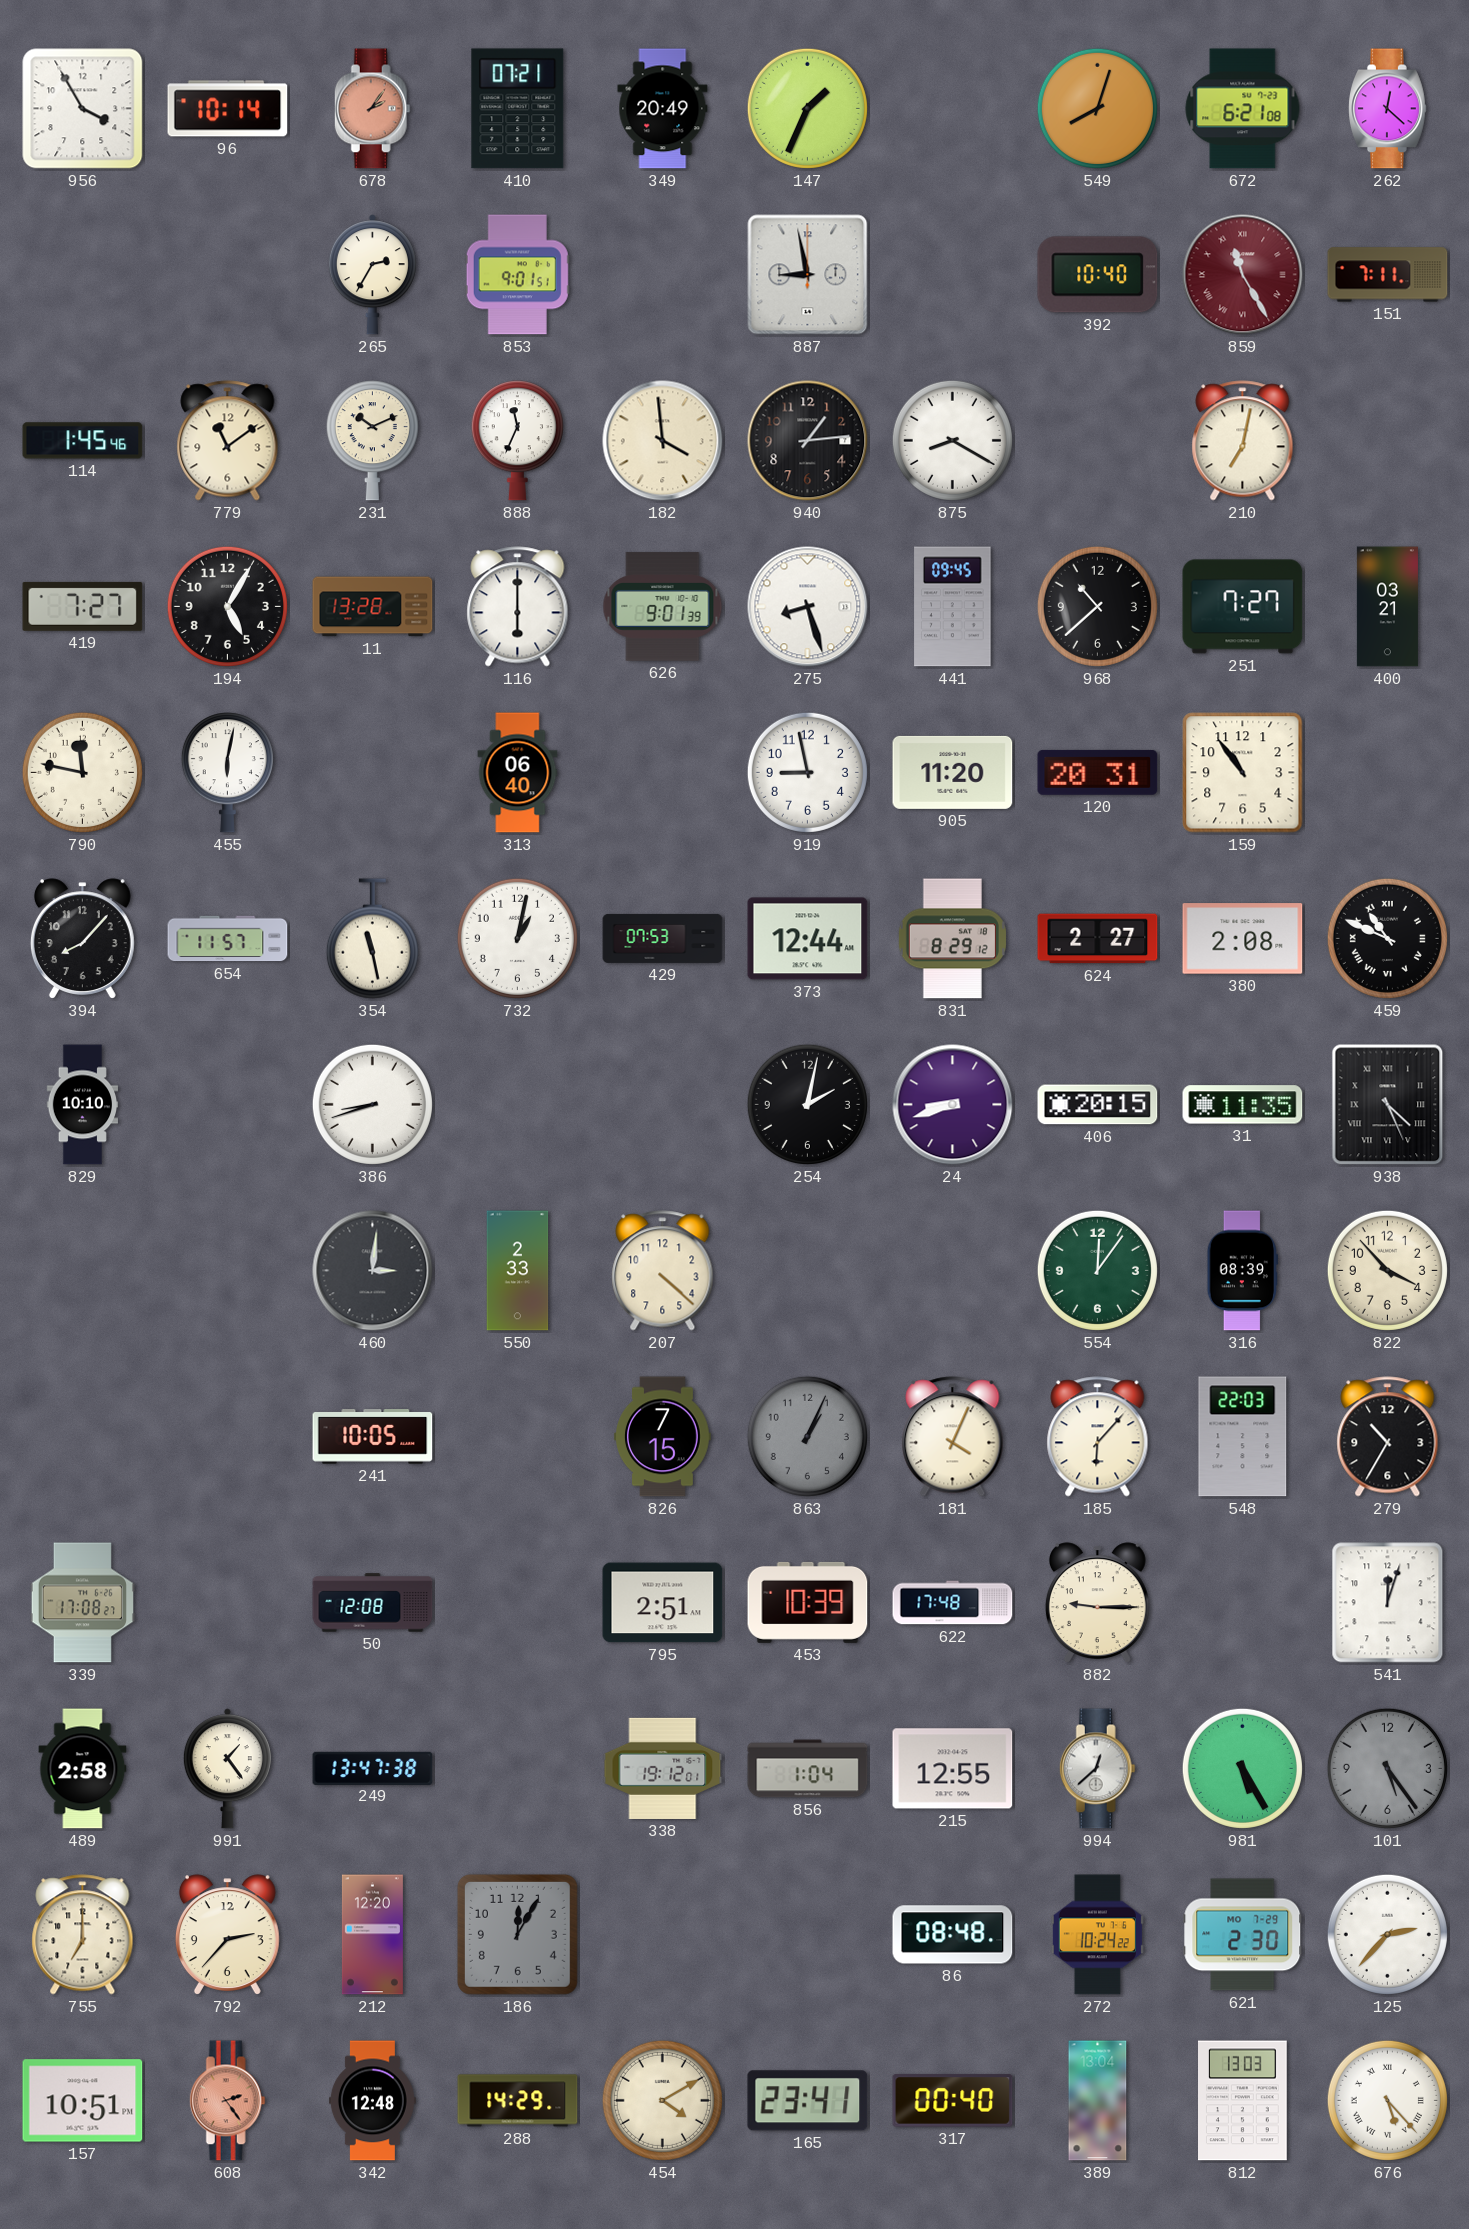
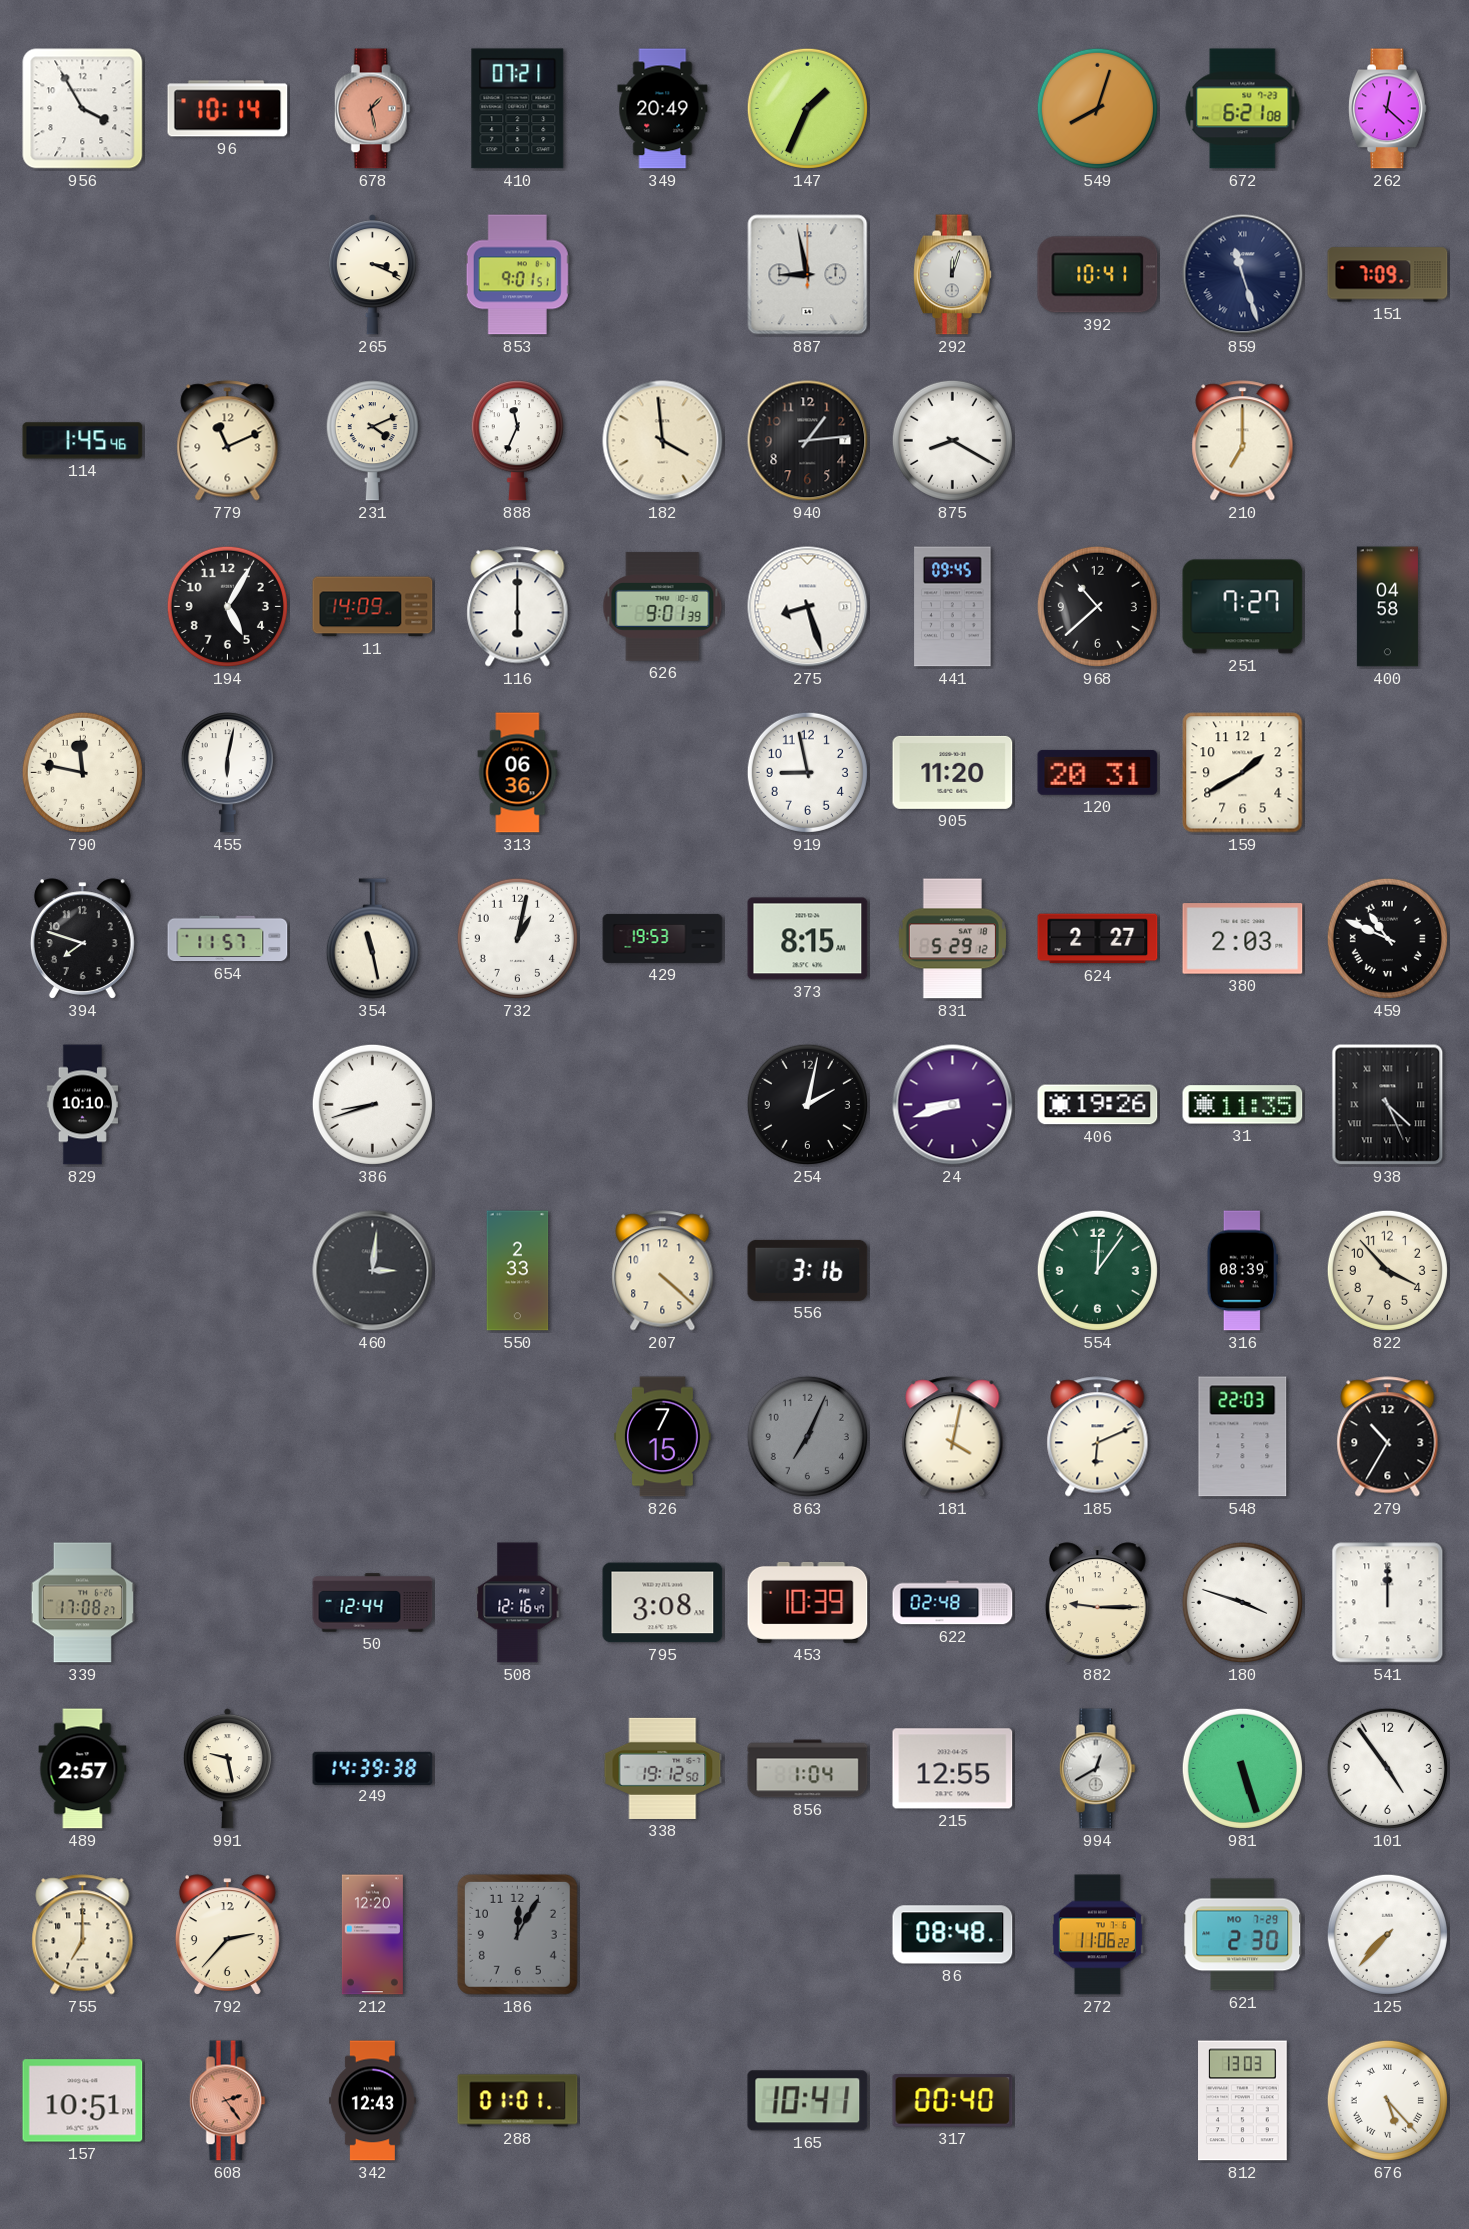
678: 2:06 -> 1:28
265: 2:35 -> 3:19
292: none -> 12:03
392: 10:40 -> 10:41
859: 11:25 -> 11:27
859 dial: burgundy -> navy
151: 7:11 -> 7:09
779: 11:09 -> 11:11
231: 10:11 -> 4:11
210: 7:02 -> 7:00
419: 7:27 -> none
11: 13:28 -> 14:09
400: 03:21 -> 04:58
313: 06:40 -> 06:36
159: 10:54 -> 1:40
394: 8:07 -> 7:48
429: 07:53 -> 19:53
373: 12:44 -> 8:15
831: 8:29 -> 5:29
380: 2:08 -> 2:03
406: 20:15 -> 19:26
556: none -> 3:16
241: 10:05 -> none
863: 1:04 -> 7:04
181: 4:04 -> 4:02
185: 6:07 -> 6:11
50: 12:08 -> 12:44
508: none -> 12:16
795: 2:51 -> 3:08
622: 17:48 -> 02:48
180: none -> 3:48
541: 12:03 -> 12:00
489: 2:58 -> 2:57
991: 1:24 -> 9:28
249: 13:47 -> 14:39
338: 19:12:01 -> 19:12:50
994: 12:38 -> 12:40
981: 5:25 -> 5:27
101: 5:24 -> 4:54
101 dial: grey -> white
272: 10:24 -> 11:06
125: 2:37 -> 7:37
342: 12:48 -> 12:43
288: 14:29 -> 01:01
454: 4:10 -> none
165: 23:41 -> 10:41
389: 13:04 -> none
